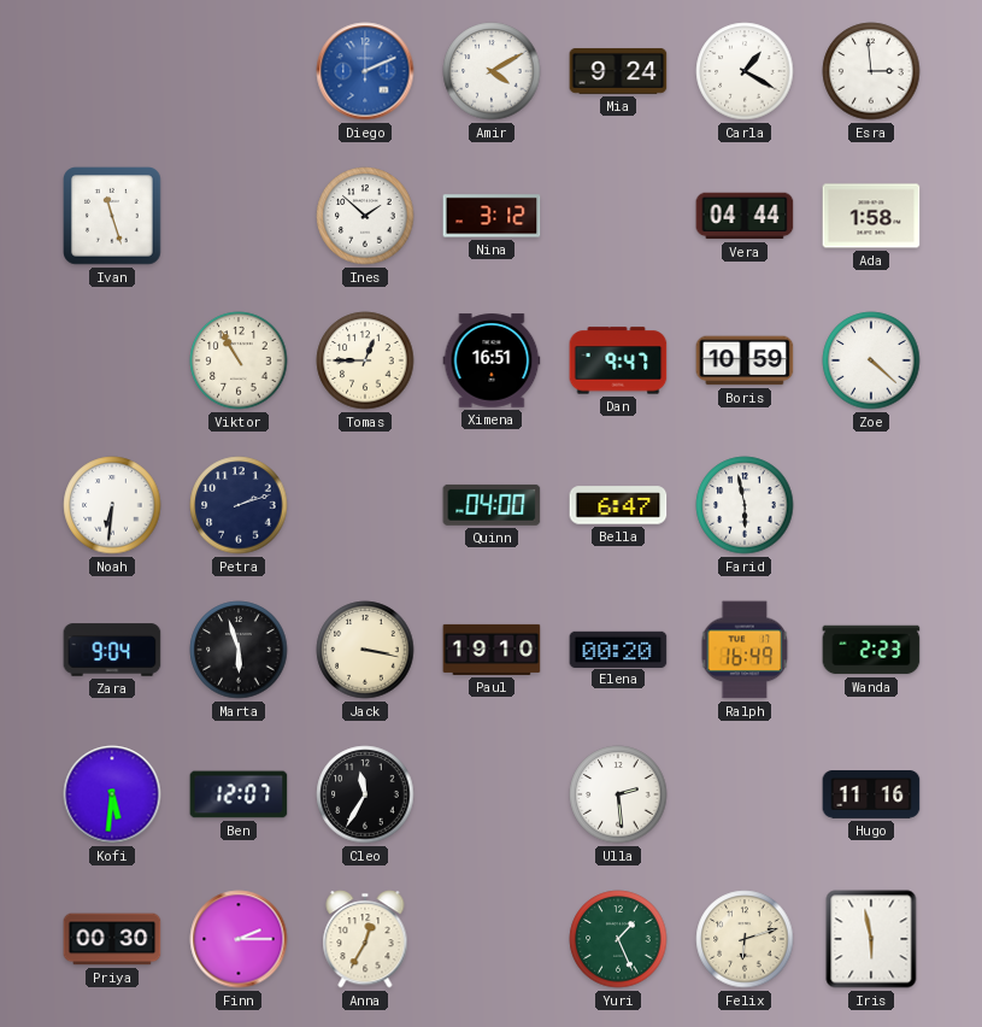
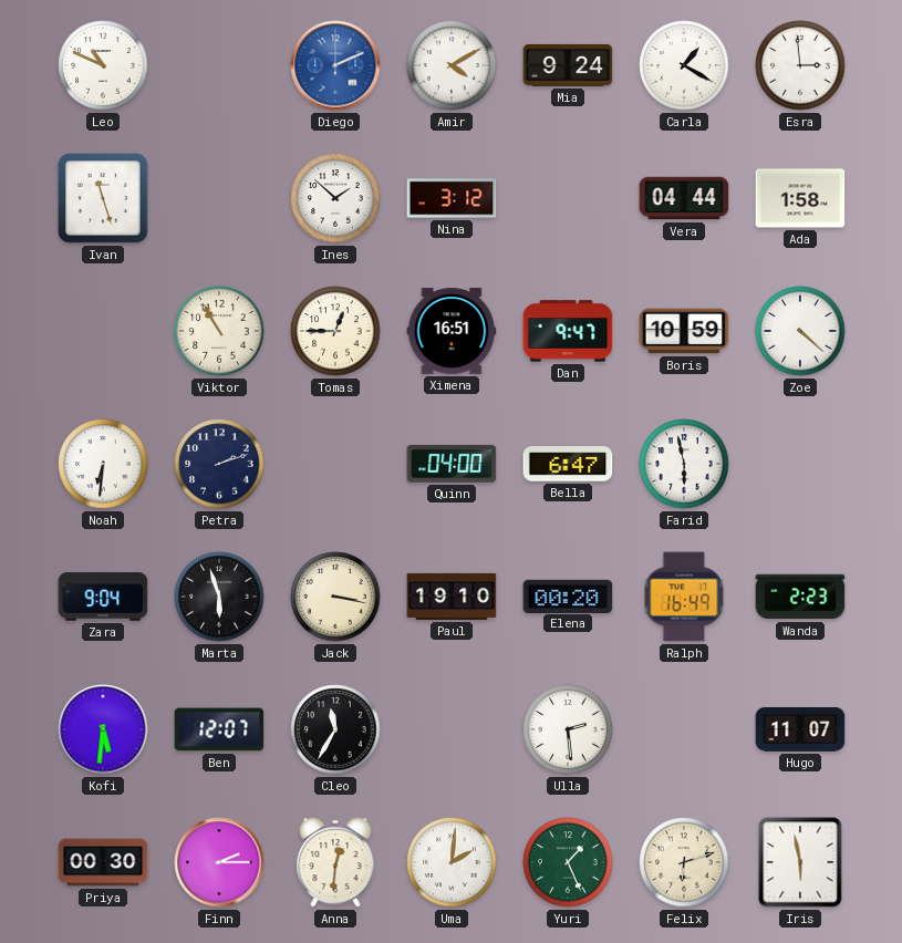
Leo: none -> 10:49
Hugo: 11:16 -> 11:07
Anna: 12:35 -> 12:31
Uma: none -> 2:01
